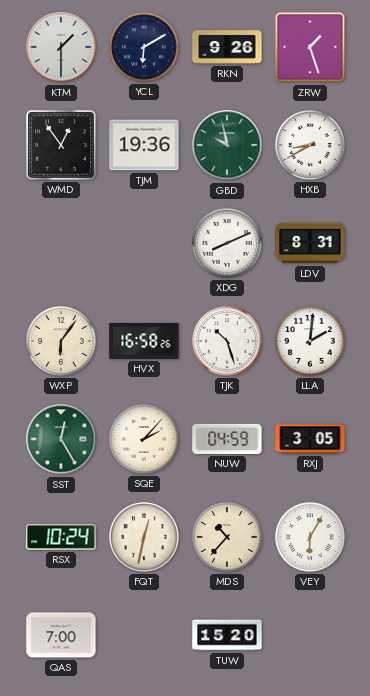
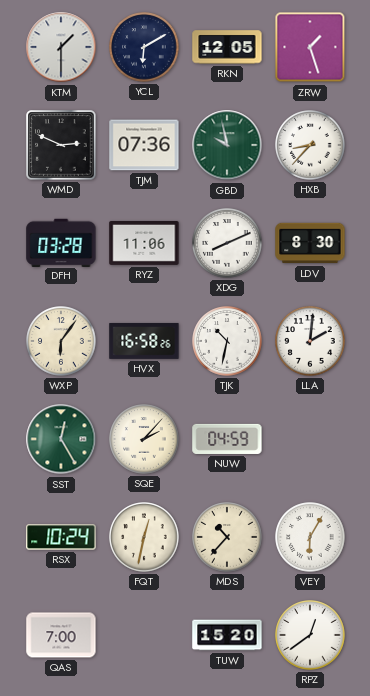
RKN: 9:26 -> 12:05
WMD: 12:54 -> 2:49
TJM: 19:36 -> 07:36
HXB: 8:40 -> 8:37
DFH: none -> 03:28
RYZ: none -> 11:06
LDV: 8:31 -> 8:30
TJK: 10:27 -> 10:32
RXJ: 3:05 -> none
RPZ: none -> 12:39
